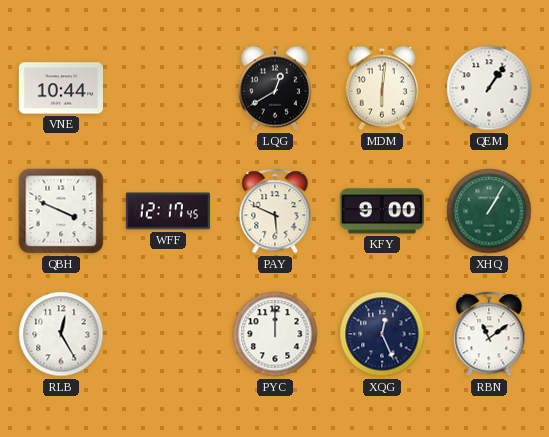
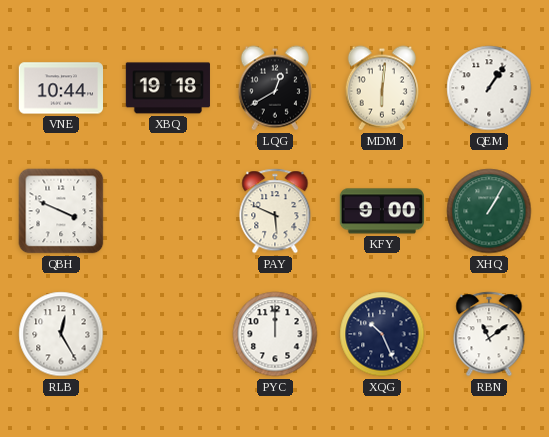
XBQ: none -> 19:18
WFF: 12:17 -> none
XQG: 12:26 -> 10:26
